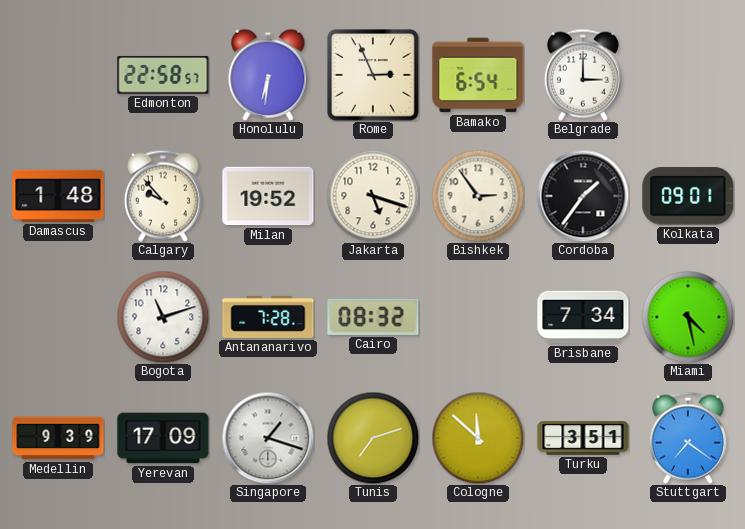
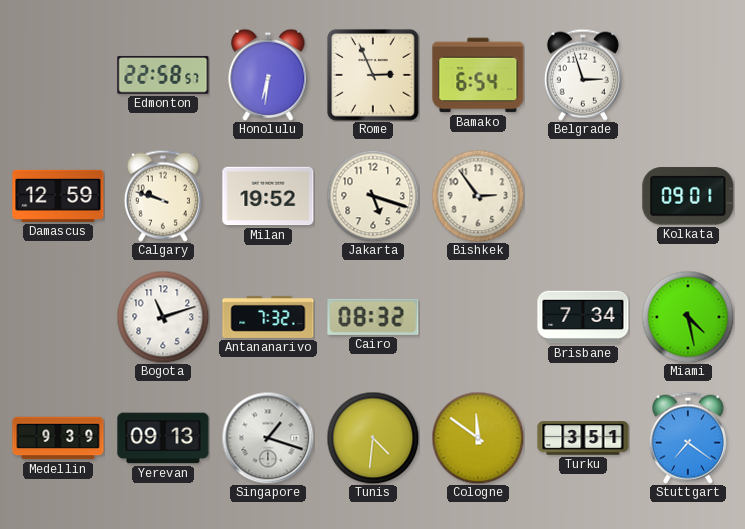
Belgrade: 3:00 -> 2:57
Damascus: 1:48 -> 12:59
Calgary: 9:53 -> 9:48
Cordoba: 1:36 -> none
Antananarivo: 7:28 -> 7:32
Yerevan: 17:09 -> 09:13
Tunis: 7:12 -> 4:31
Cologne: 11:52 -> 11:51
